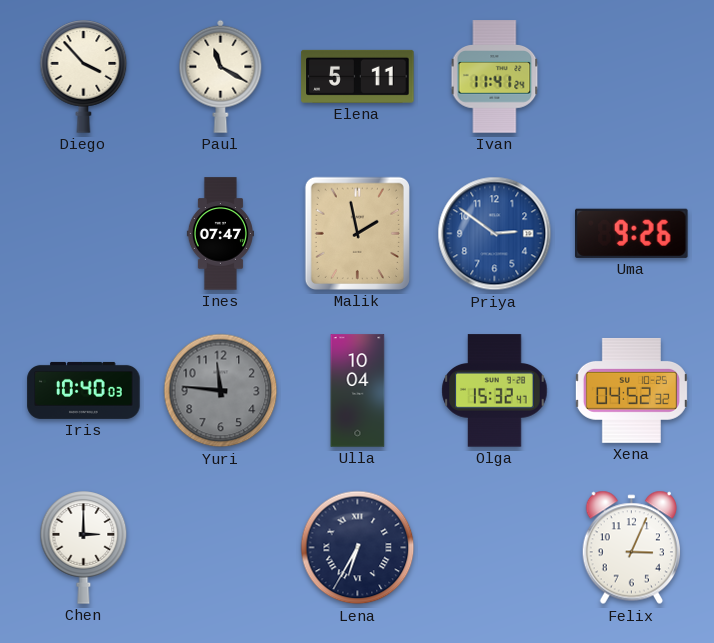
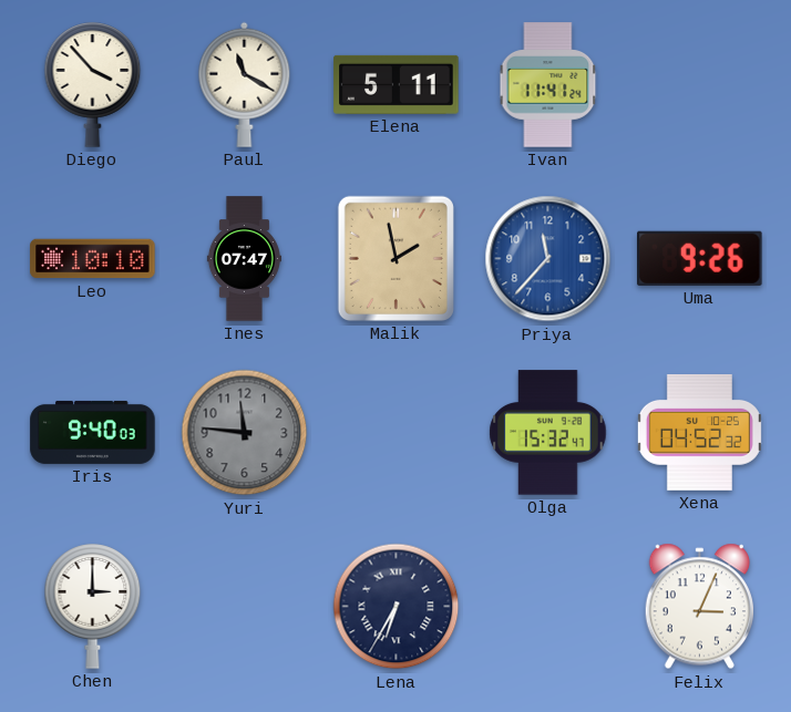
Leo: none -> 10:10
Priya: 2:51 -> 11:37
Iris: 10:40 -> 9:40
Ulla: 10:04 -> none
